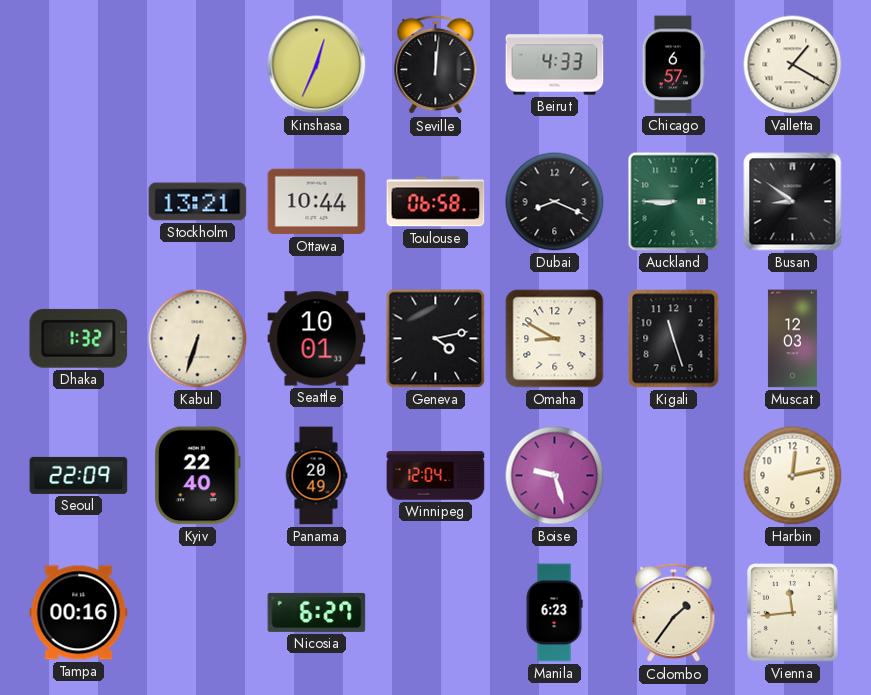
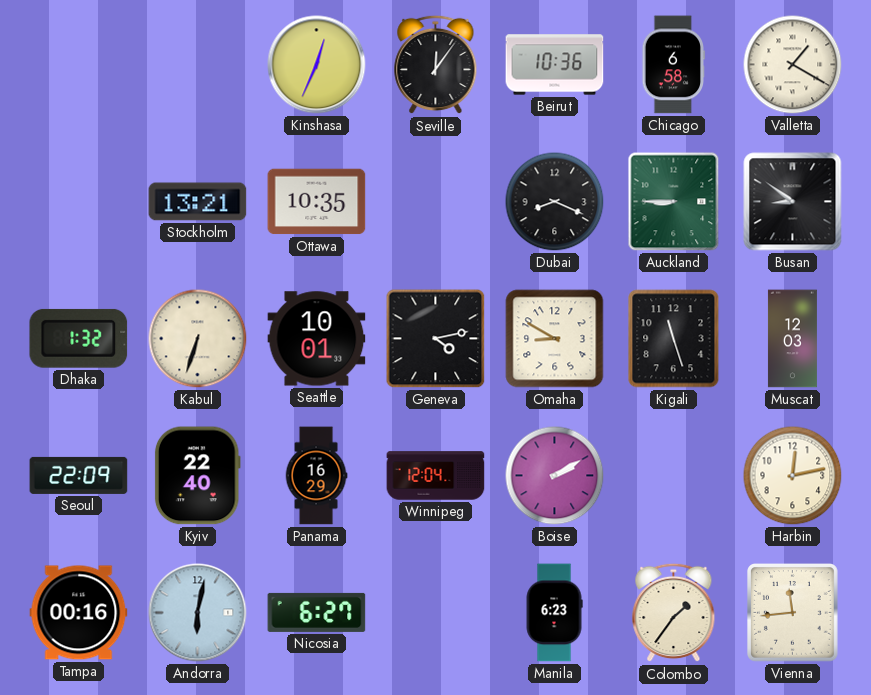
Seville: 12:01 -> 12:06
Beirut: 4:33 -> 10:36
Chicago: 6:57 -> 6:58
Ottawa: 10:44 -> 10:35
Toulouse: 06:58 -> none
Panama: 20:49 -> 16:29
Boise: 9:27 -> 2:10
Andorra: none -> 6:02
